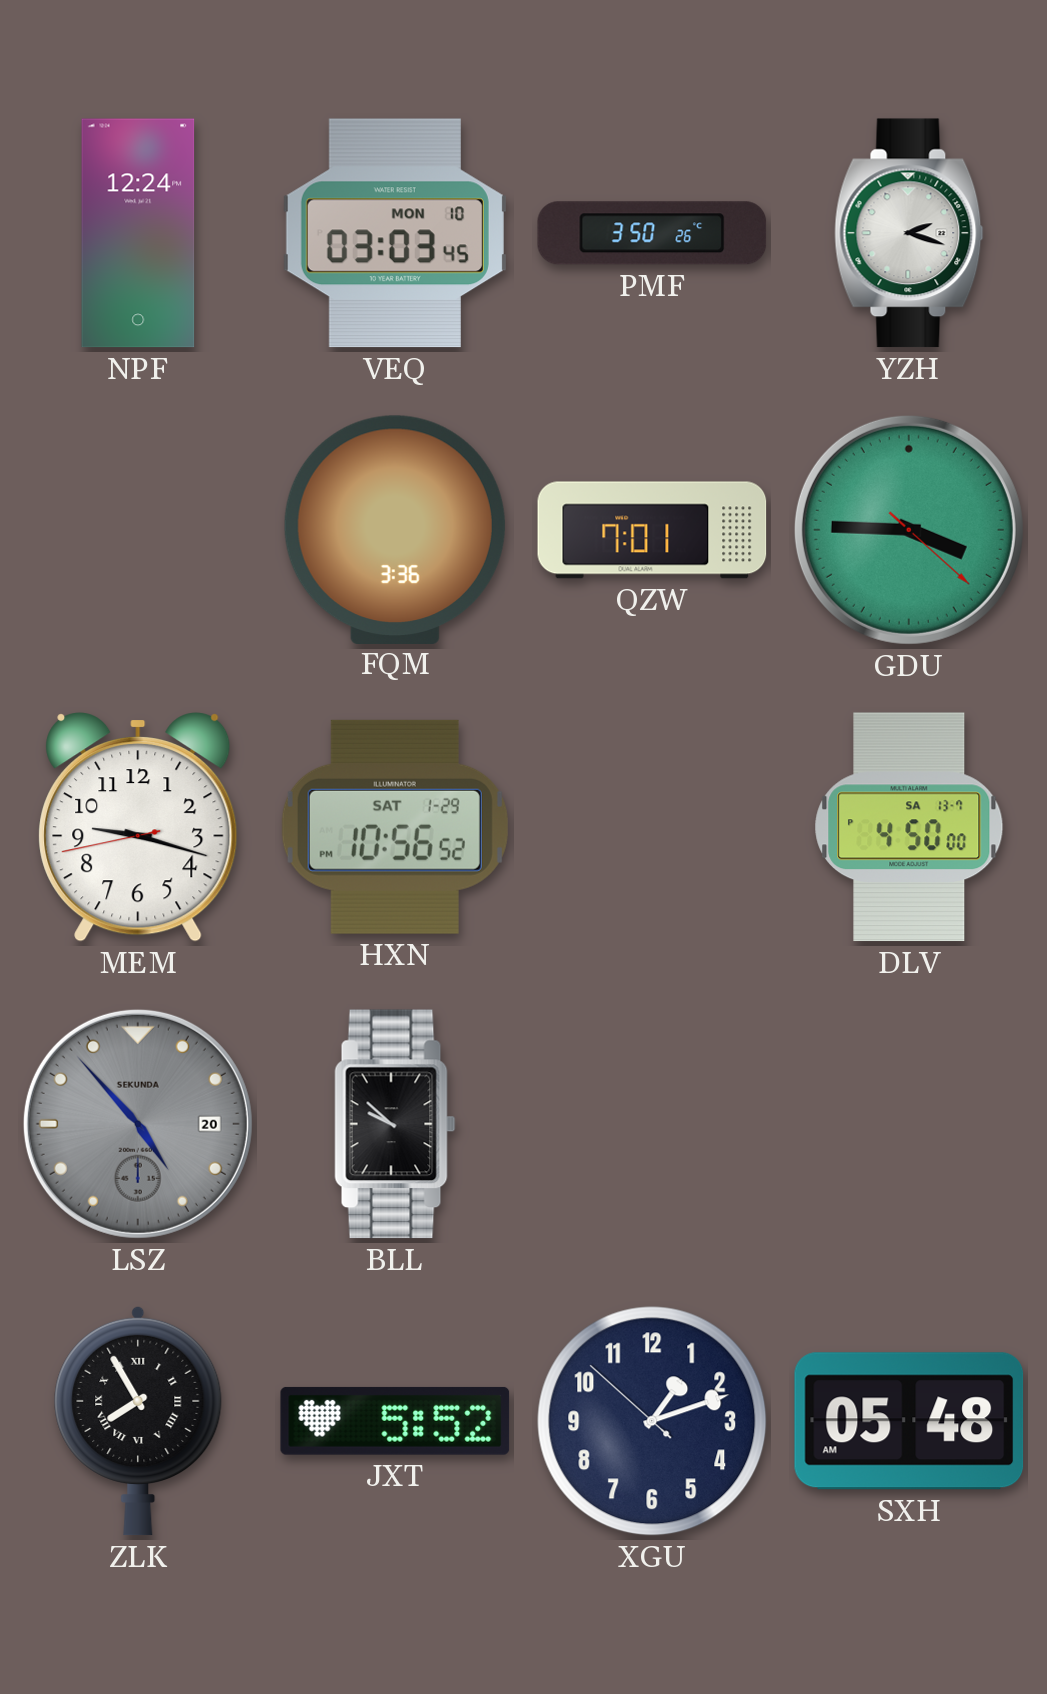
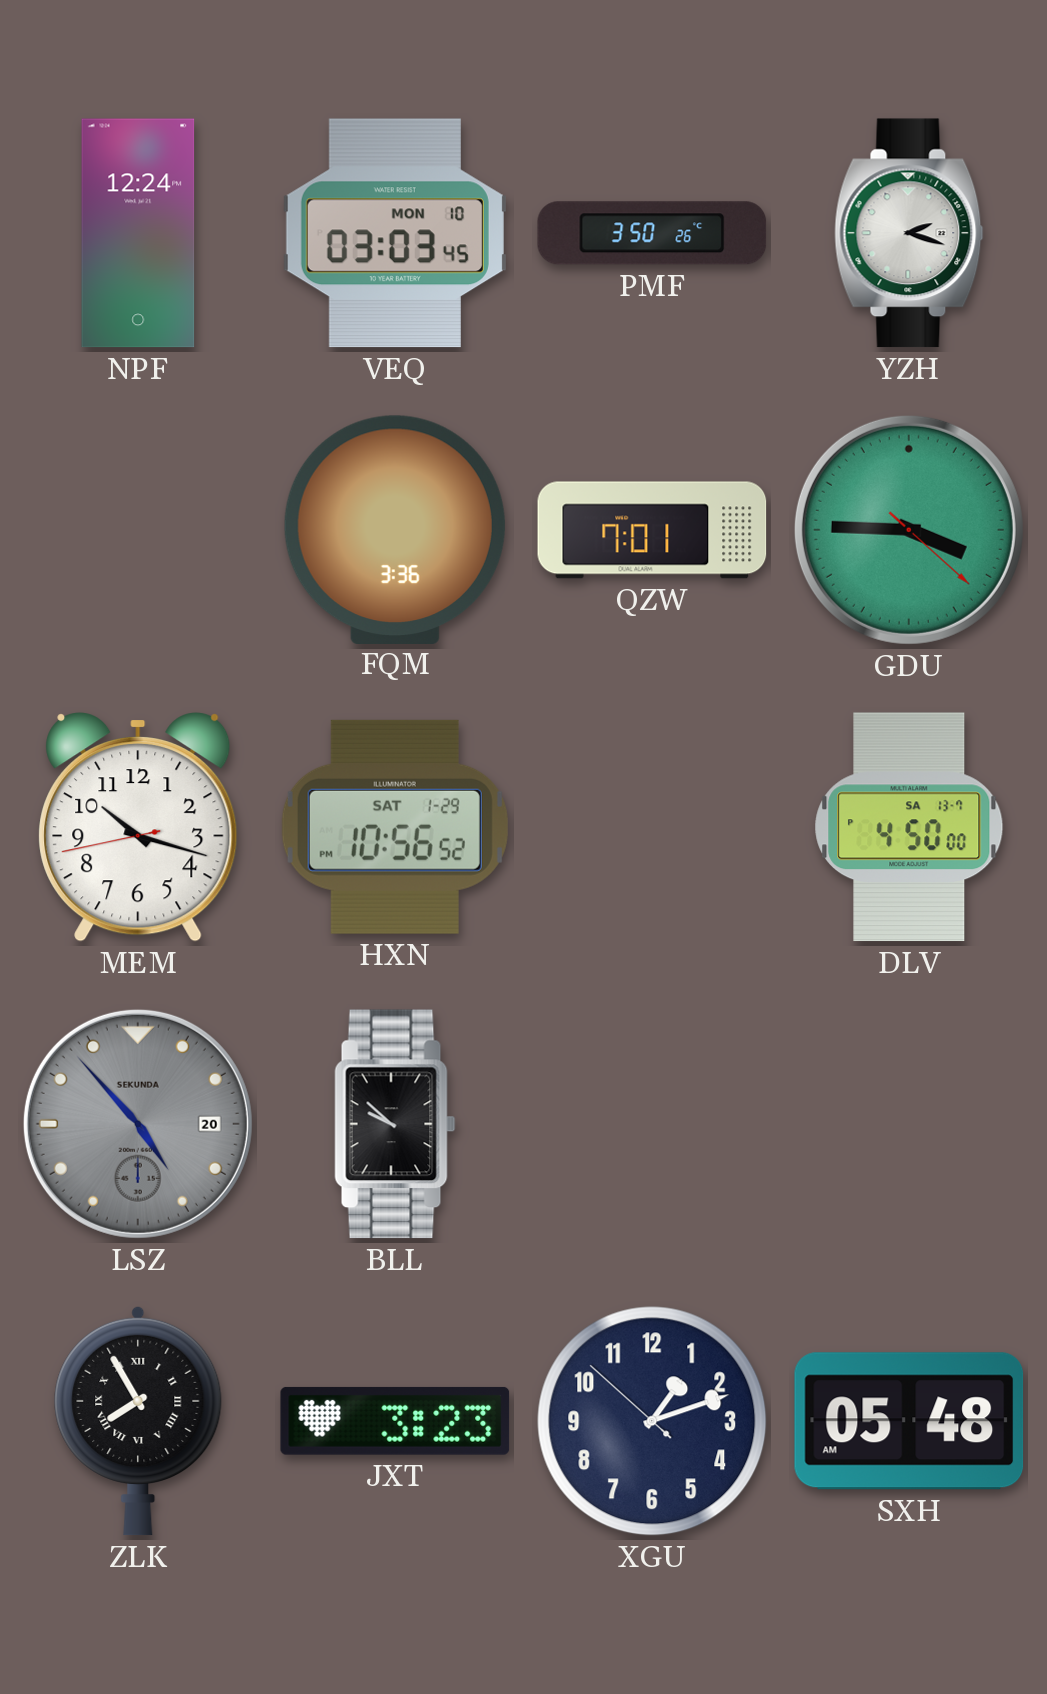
MEM: 9:17 -> 10:17
JXT: 5:52 -> 3:23
